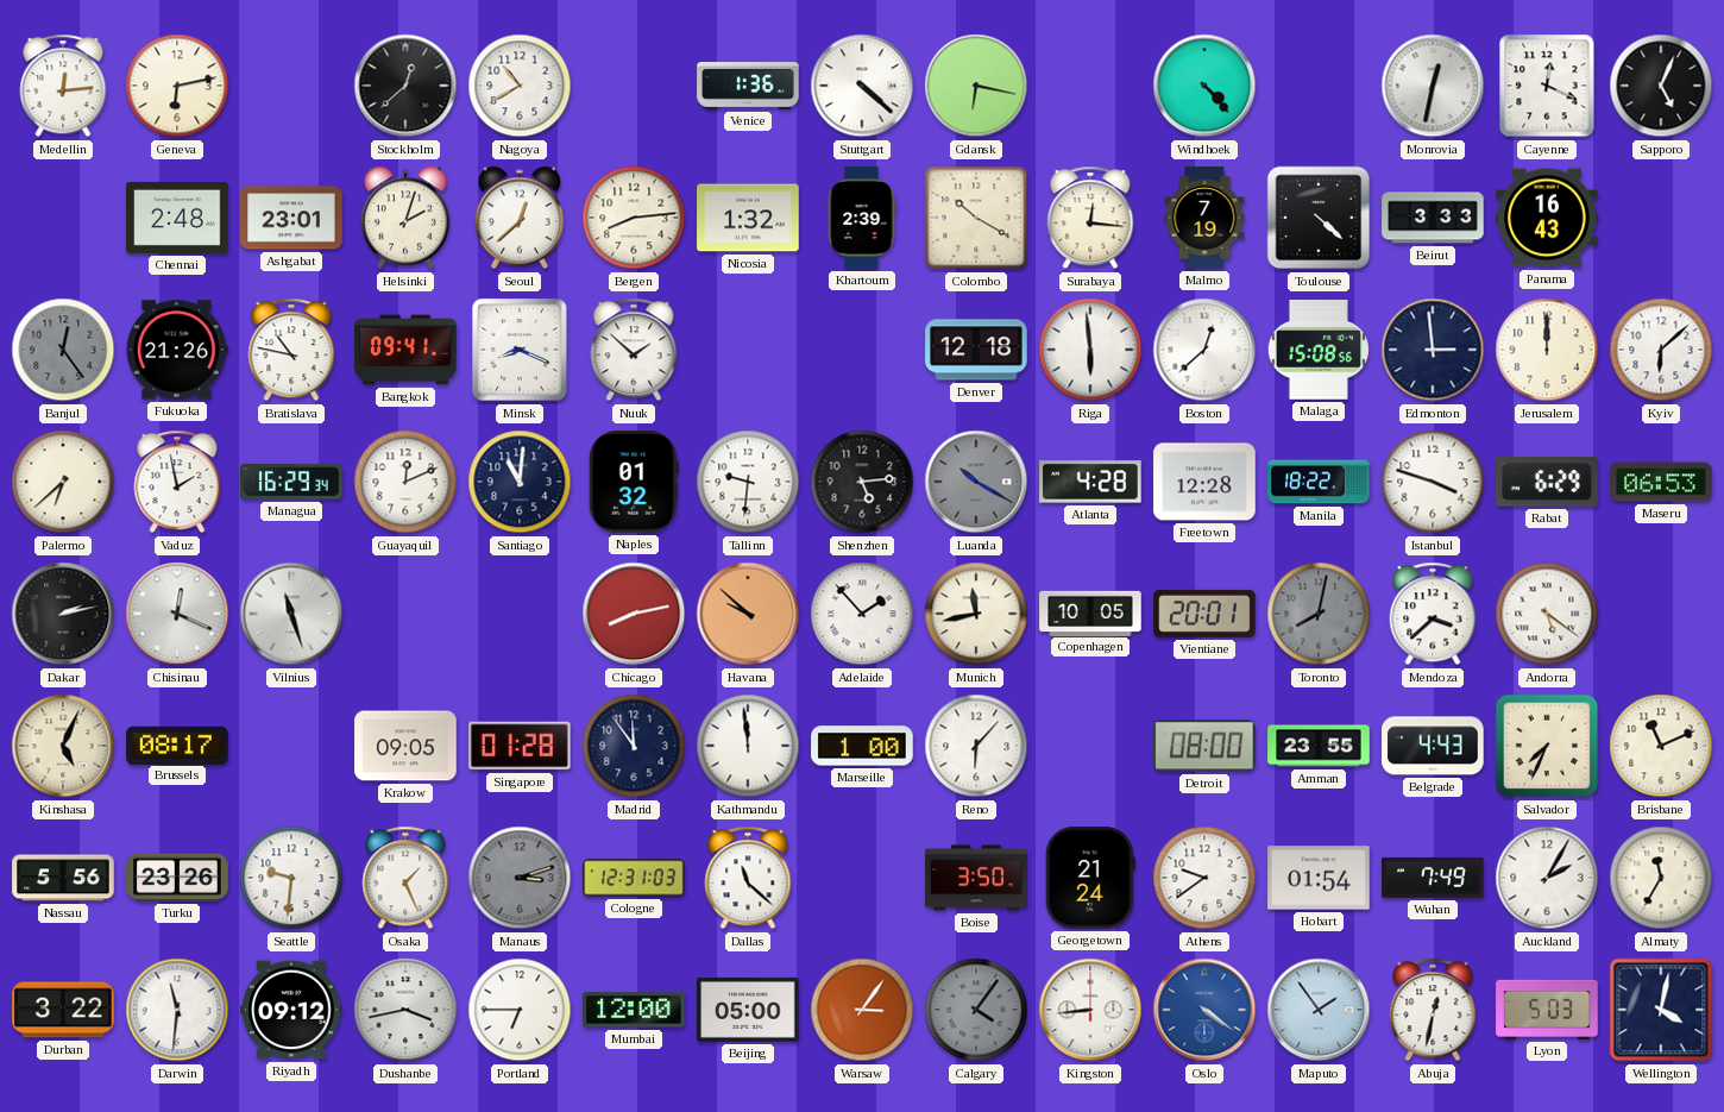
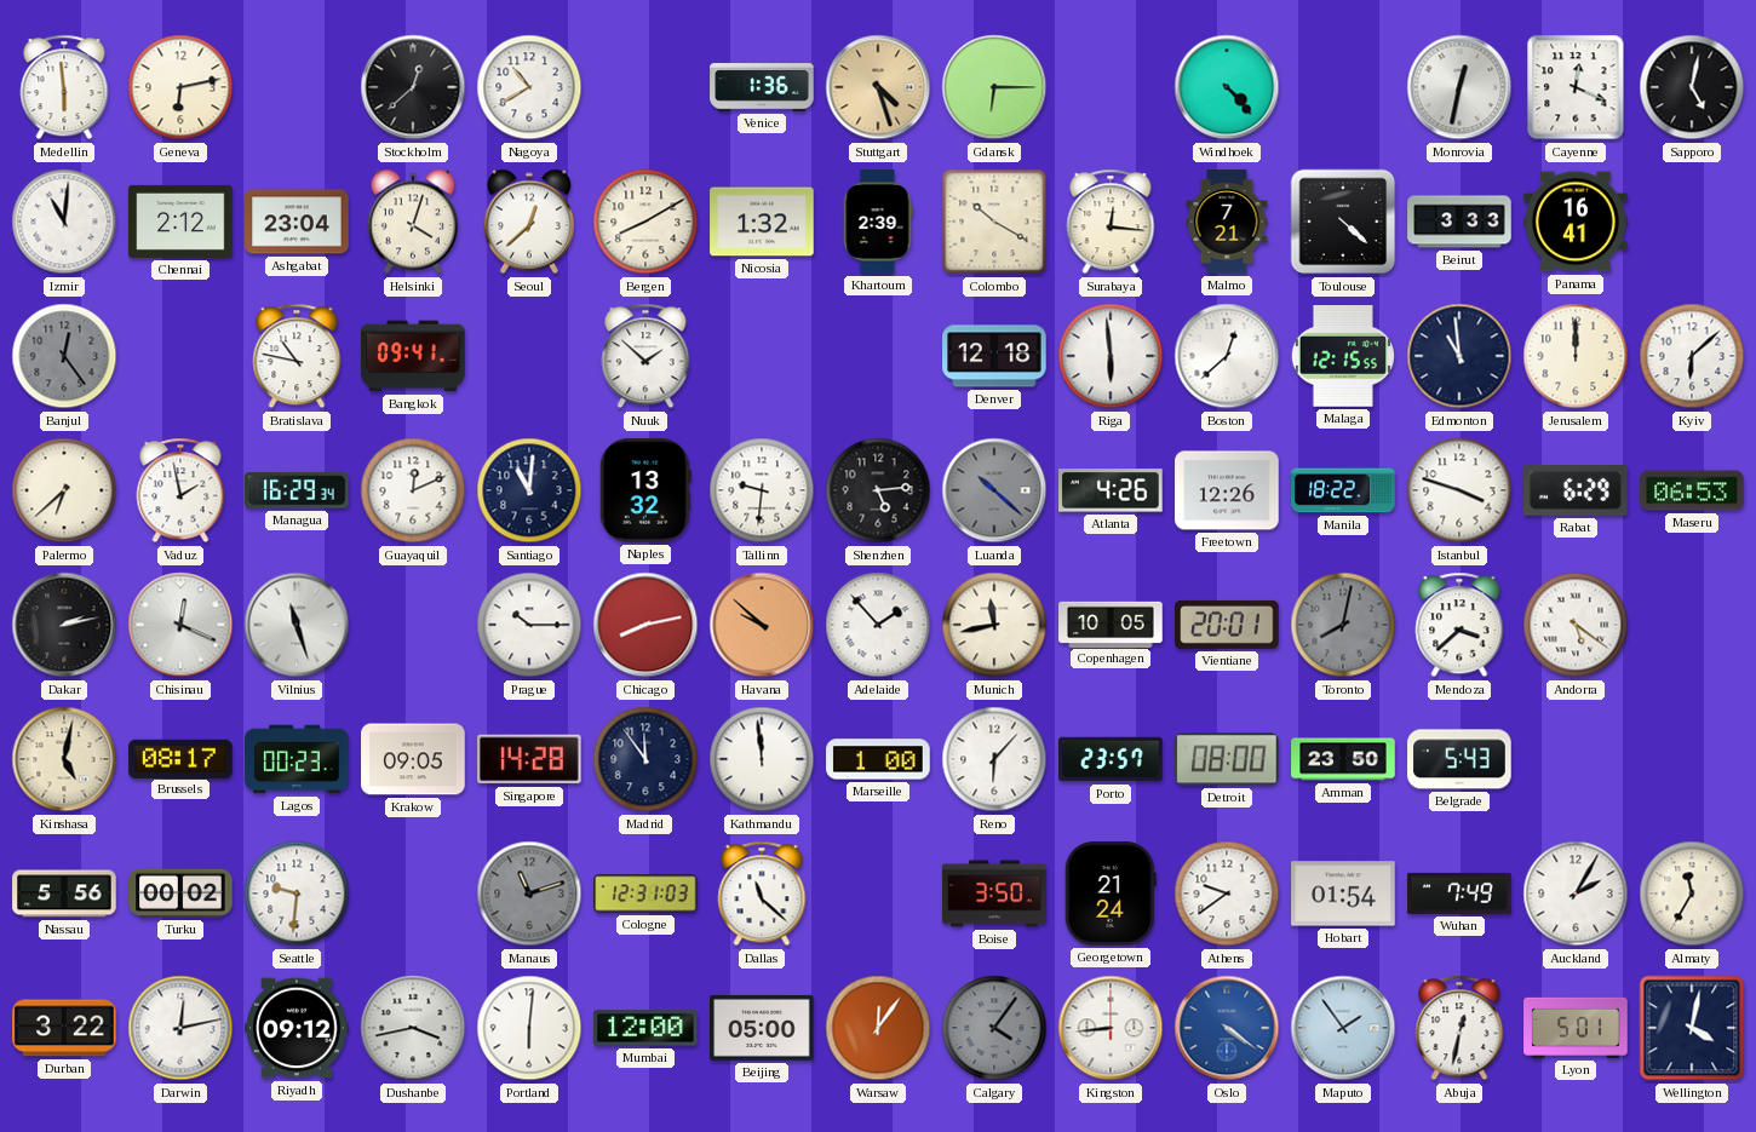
Medellin: 12:14 -> 5:59
Stuttgart: 4:22 -> 4:27
Stuttgart dial: white -> champagne
Gdansk: 6:17 -> 6:15
Sapporo: 5:04 -> 5:02
Izmir: none -> 11:01
Chennai: 2:48 -> 2:12
Ashgabat: 23:01 -> 23:04
Helsinki: 2:03 -> 4:03
Bergen: 8:14 -> 8:10
Malmo: 7:19 -> 7:21
Panama: 16:43 -> 16:41
Fukuoka: 21:26 -> none
Minsk: 8:19 -> none
Malaga: 15:08 -> 12:15
Edmonton: 2:59 -> 10:59
Naples: 01:32 -> 13:32
Luanda: 10:20 -> 10:22
Atlanta: 4:28 -> 4:26
Freetown: 12:28 -> 12:26
Prague: none -> 10:15
Kinshasa: 5:04 -> 5:02
Lagos: none -> 00:23
Singapore: 01:28 -> 14:28
Porto: none -> 23:57
Amman: 23:55 -> 23:50
Belgrade: 4:43 -> 5:43
Salvador: 7:34 -> none
Brisbane: 11:11 -> none
Turku: 23:26 -> 00:02
Osaka: 1:26 -> none
Manaus: 3:12 -> 11:12
Darwin: 11:31 -> 12:13
Portland: 6:45 -> 6:01
Warsaw: 3:06 -> 12:06
Lyon: 5:03 -> 5:01
